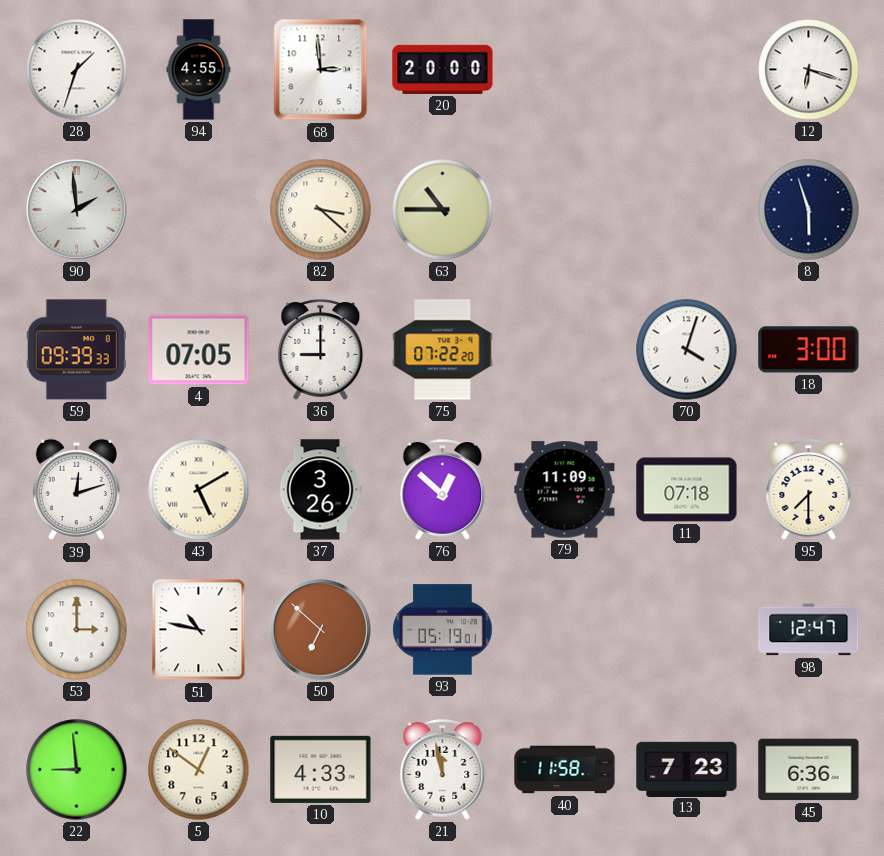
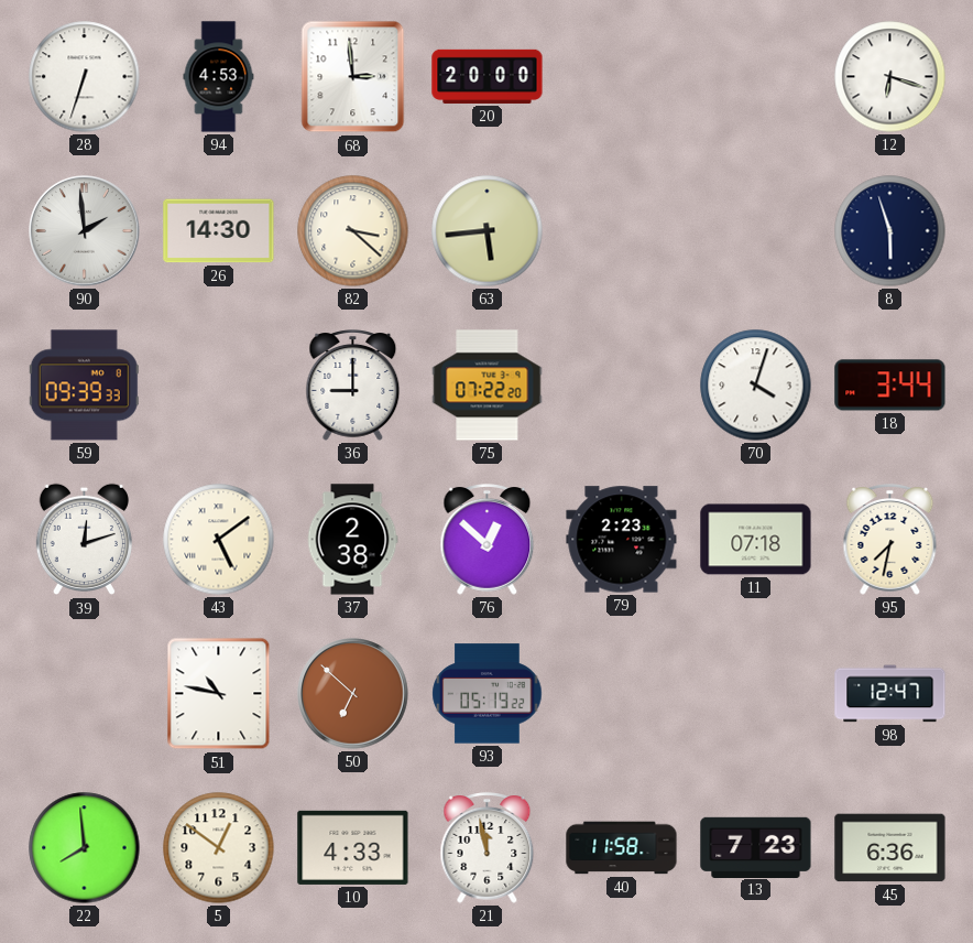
28: 1:33 -> 6:33
94: 4:55 -> 4:53
26: none -> 14:30
63: 10:45 -> 5:44
4: 07:05 -> none
18: 3:00 -> 3:44
43: 5:10 -> 5:09
37: 3:26 -> 2:38
79: 11:09 -> 2:23
95: 7:30 -> 7:32
53: 3:00 -> none
93: 05:19:01 -> 05:19:22
22: 8:59 -> 7:59
